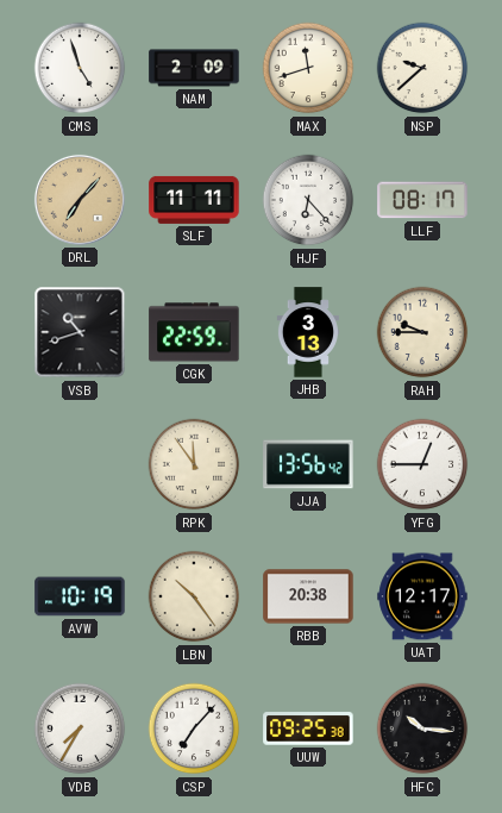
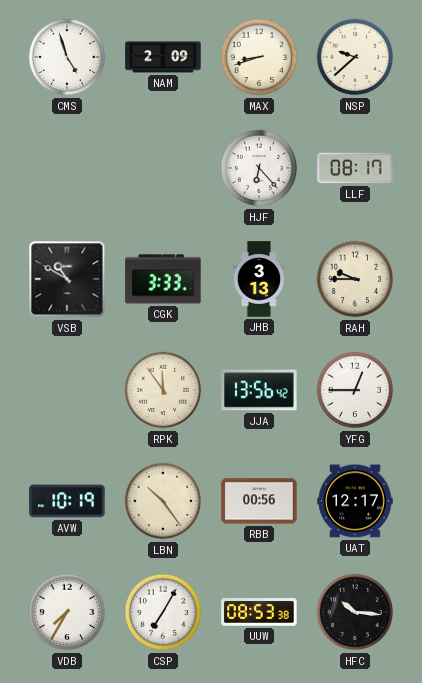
MAX: 11:42 -> 8:42
DRL: 7:07 -> none
SLF: 11:11 -> none
VSB: 10:42 -> 10:50
CGK: 22:59 -> 3:33
RBB: 20:38 -> 00:56
CSP: 7:07 -> 7:05
UUW: 09:25 -> 08:53
